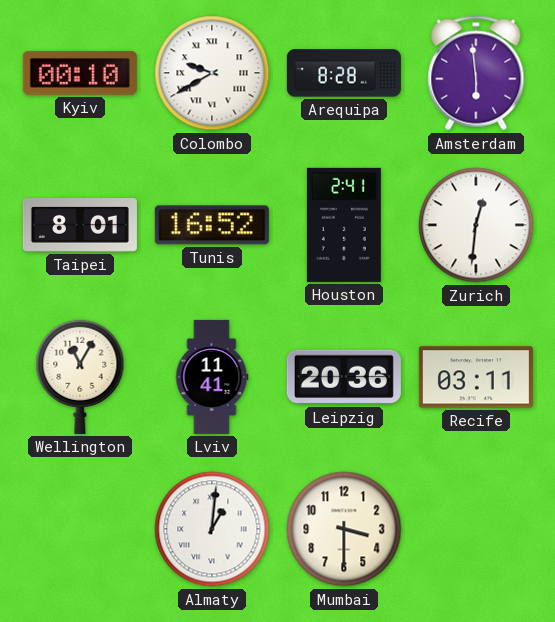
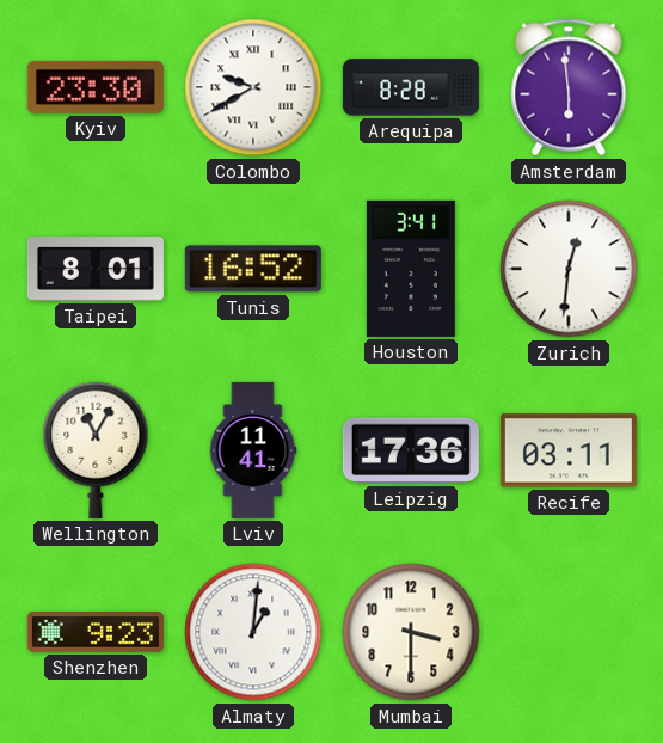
Kyiv: 00:10 -> 23:30
Houston: 2:41 -> 3:41
Leipzig: 20:36 -> 17:36
Shenzhen: none -> 9:23
